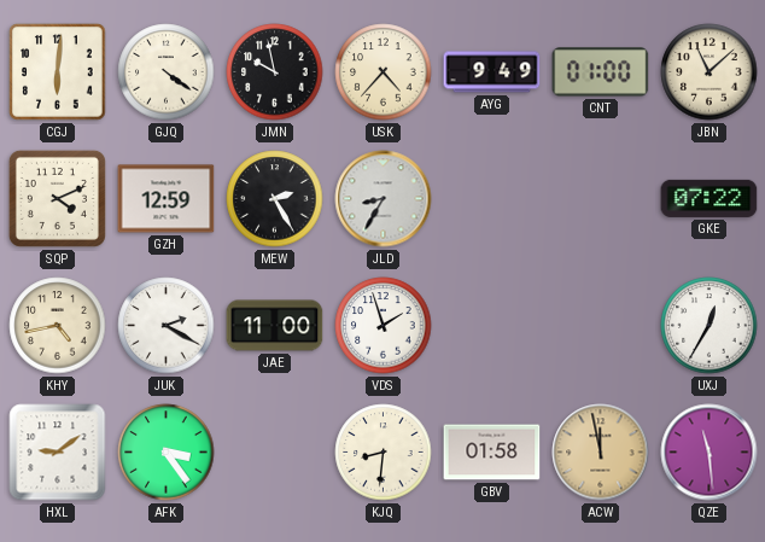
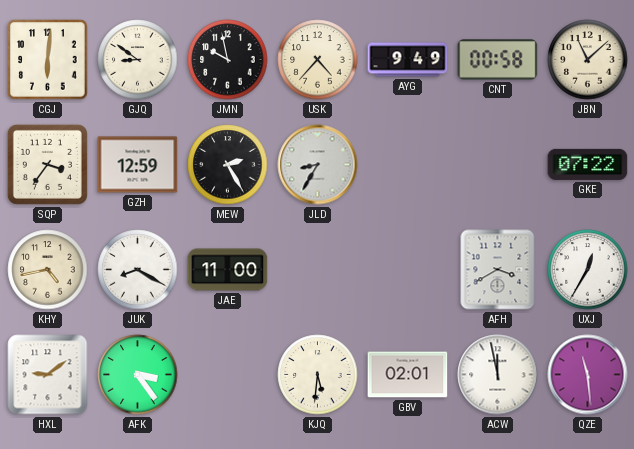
GJQ: 4:21 -> 8:51
CNT: 01:00 -> 00:58
SQP: 4:11 -> 3:36
JUK: 2:20 -> 8:20
VDS: 1:57 -> none
AFH: none -> 3:40
KJQ: 8:31 -> 5:31
GBV: 01:58 -> 02:01
ACW dial: champagne -> white
